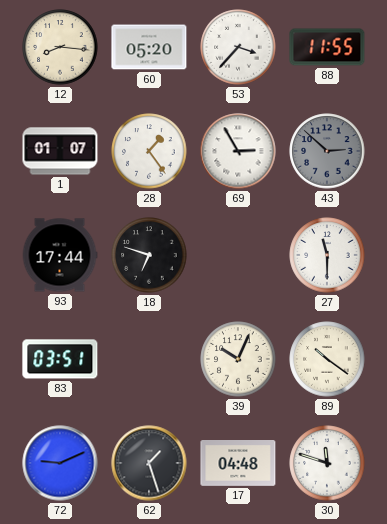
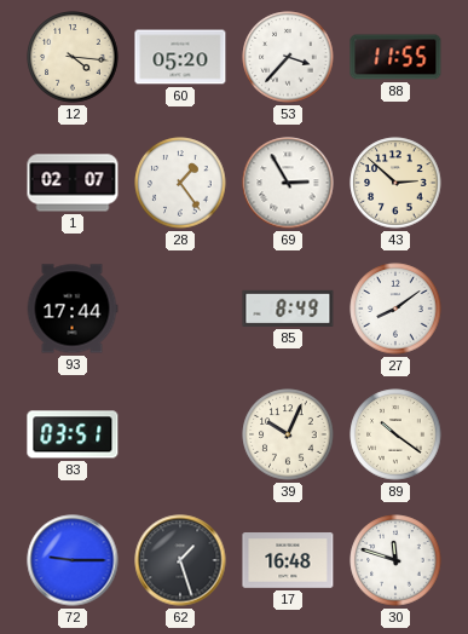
12: 8:16 -> 4:16
1: 01:07 -> 02:07
43 dial: grey -> cream
18: 6:48 -> none
85: none -> 8:49
27: 11:30 -> 8:09
72: 9:11 -> 9:15
17: 04:48 -> 16:48
